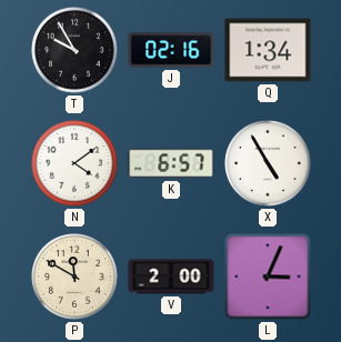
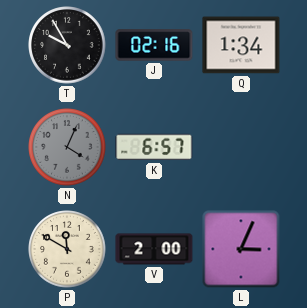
N: 4:09 -> 4:04
N dial: white -> grey
X: 4:55 -> none
